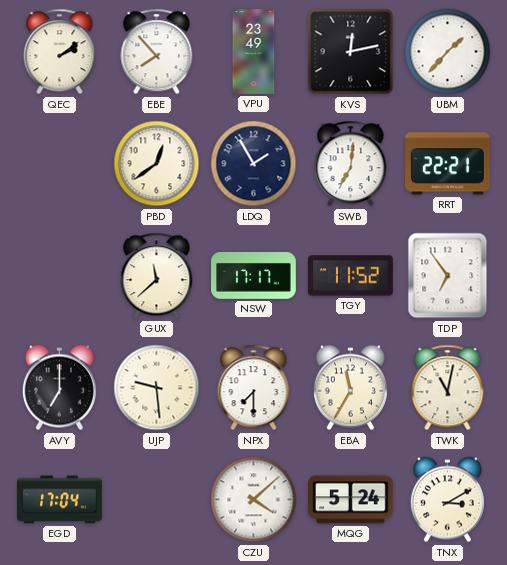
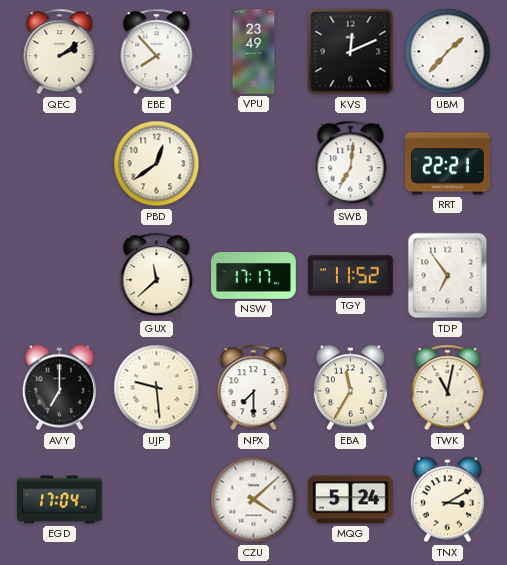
KVS: 12:13 -> 12:11
LDQ: 1:55 -> none
